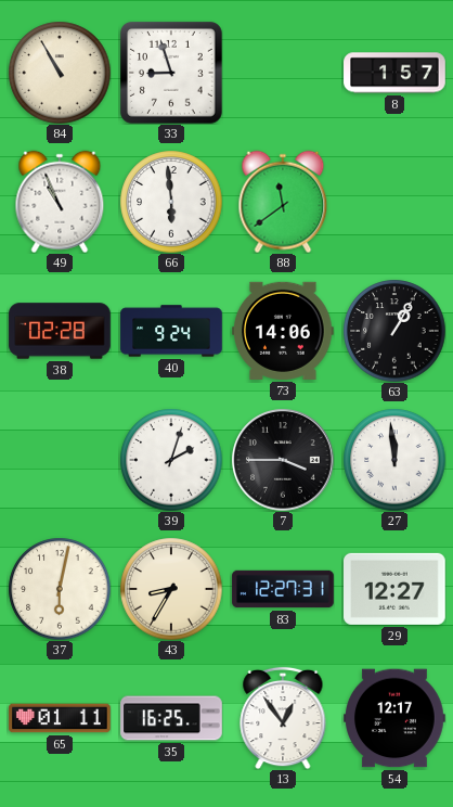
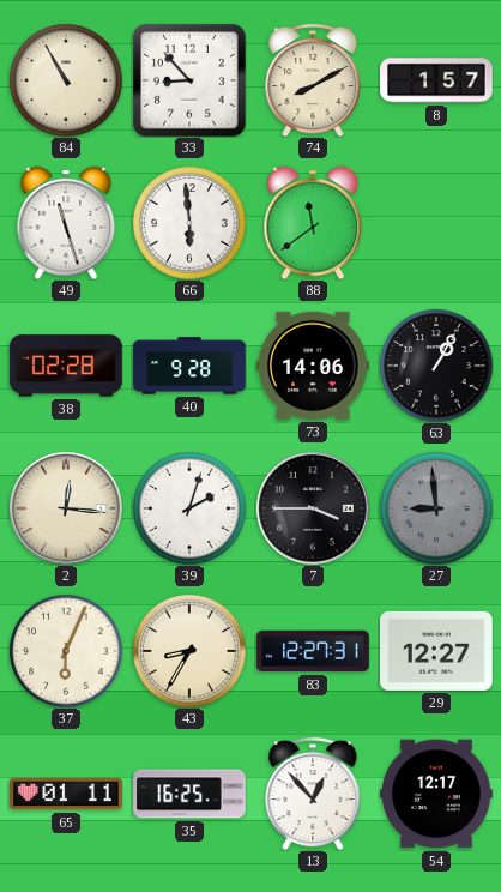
33: 8:57 -> 8:53
74: none -> 8:10
49: 10:56 -> 11:27
40: 9:24 -> 9:28
2: none -> 12:16
27: 11:59 -> 8:59
27 dial: white -> grey
37: 6:02 -> 6:04
13: 12:54 -> 12:53
